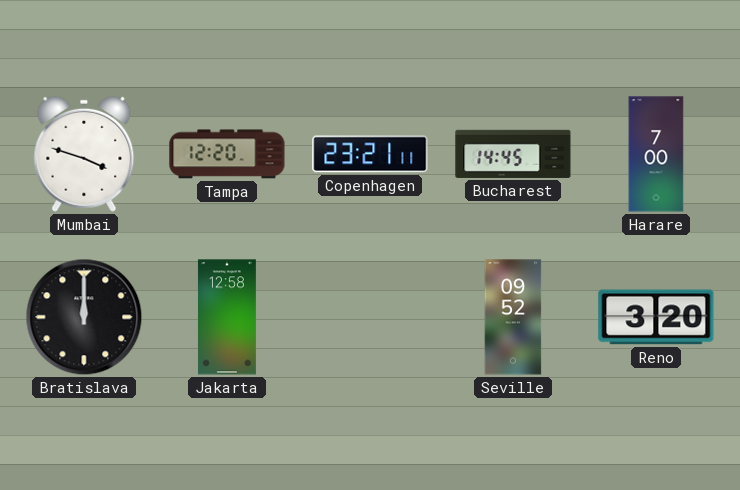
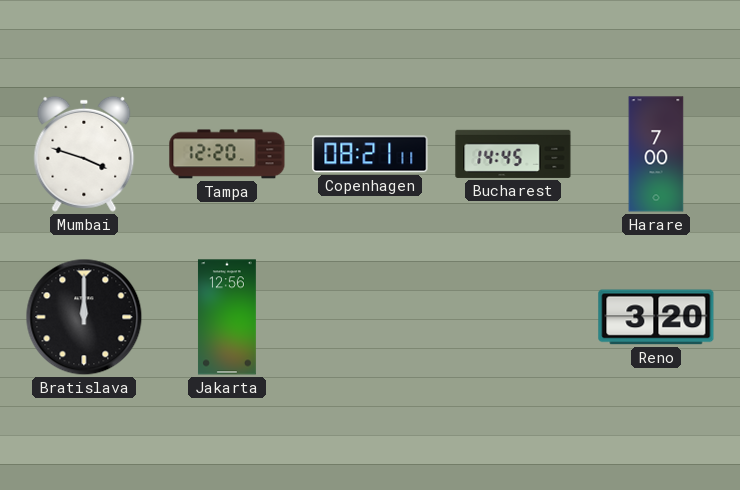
Copenhagen: 23:21 -> 08:21
Jakarta: 12:58 -> 12:56
Seville: 09:52 -> none
